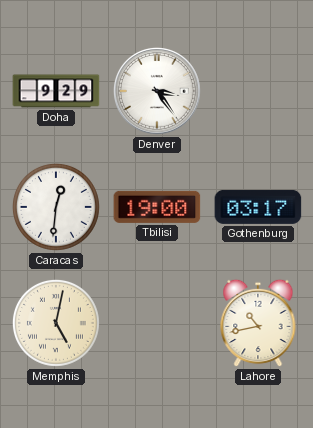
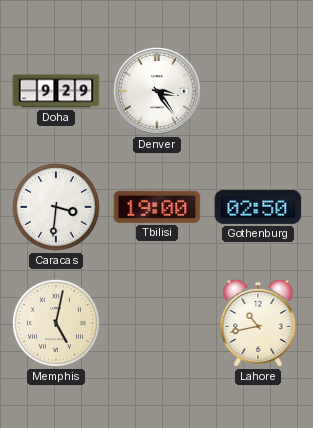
Caracas: 12:31 -> 3:31
Gothenburg: 03:17 -> 02:50
